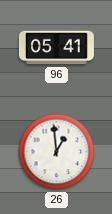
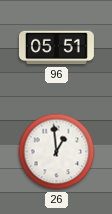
96: 05:41 -> 05:51
